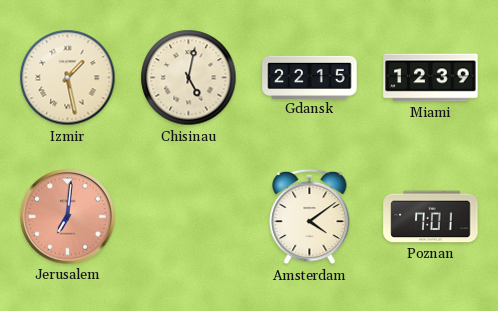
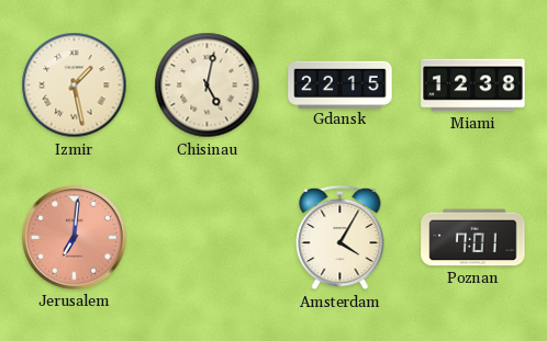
Miami: 12:39 -> 12:38
Amsterdam: 4:09 -> 4:05
